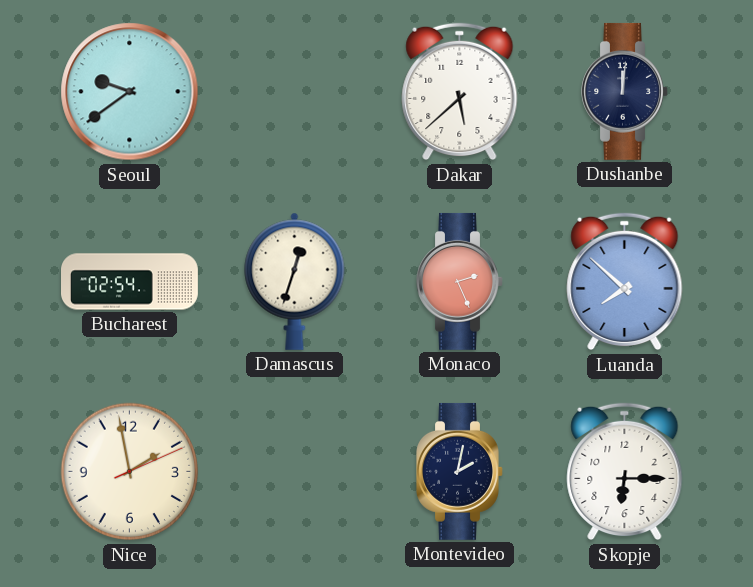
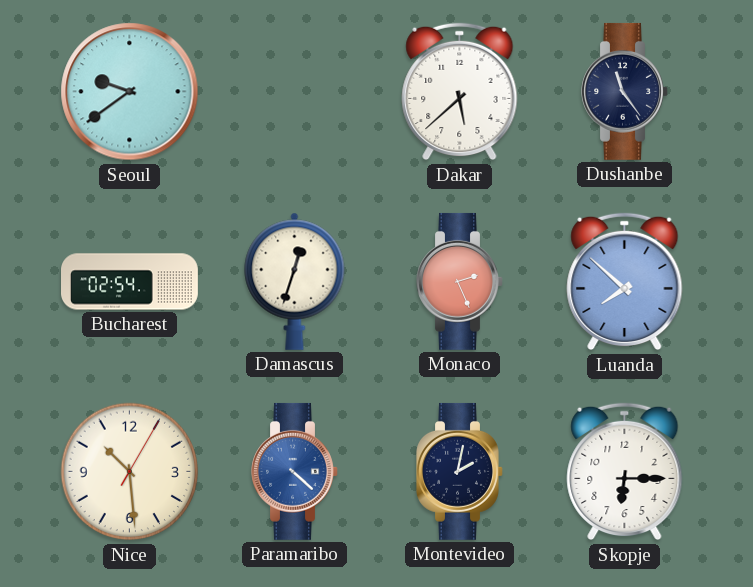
Dushanbe: 12:01 -> 11:24
Nice: 1:58 -> 10:29
Paramaribo: none -> 4:22
